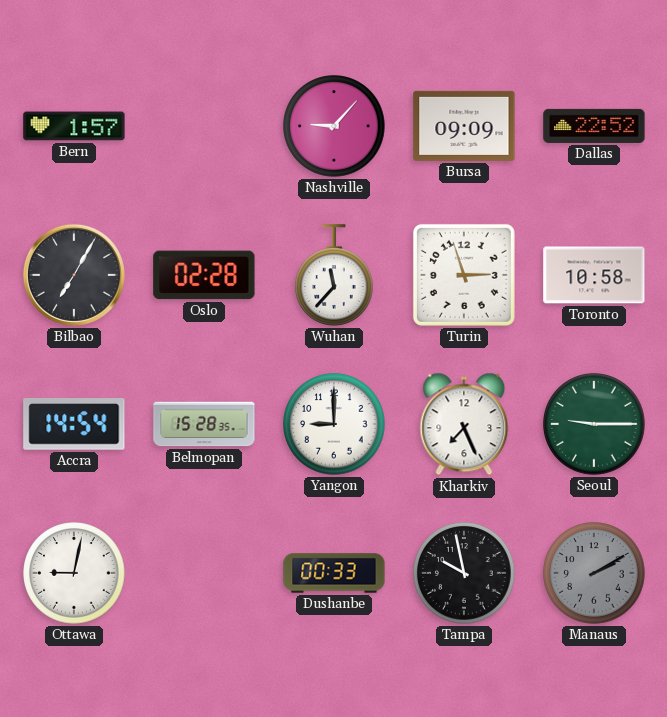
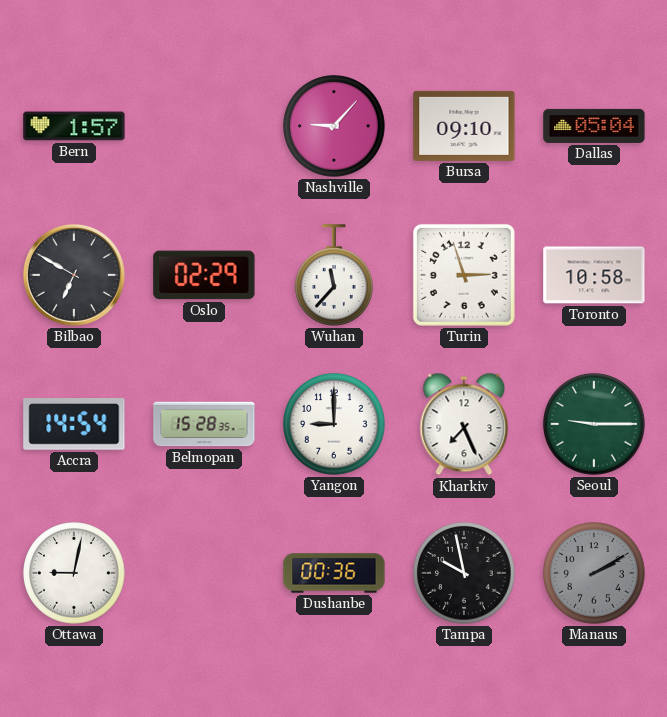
Bursa: 09:09 -> 09:10
Dallas: 22:52 -> 05:04
Bilbao: 7:05 -> 6:50
Oslo: 02:28 -> 02:29
Dushanbe: 00:33 -> 00:36
